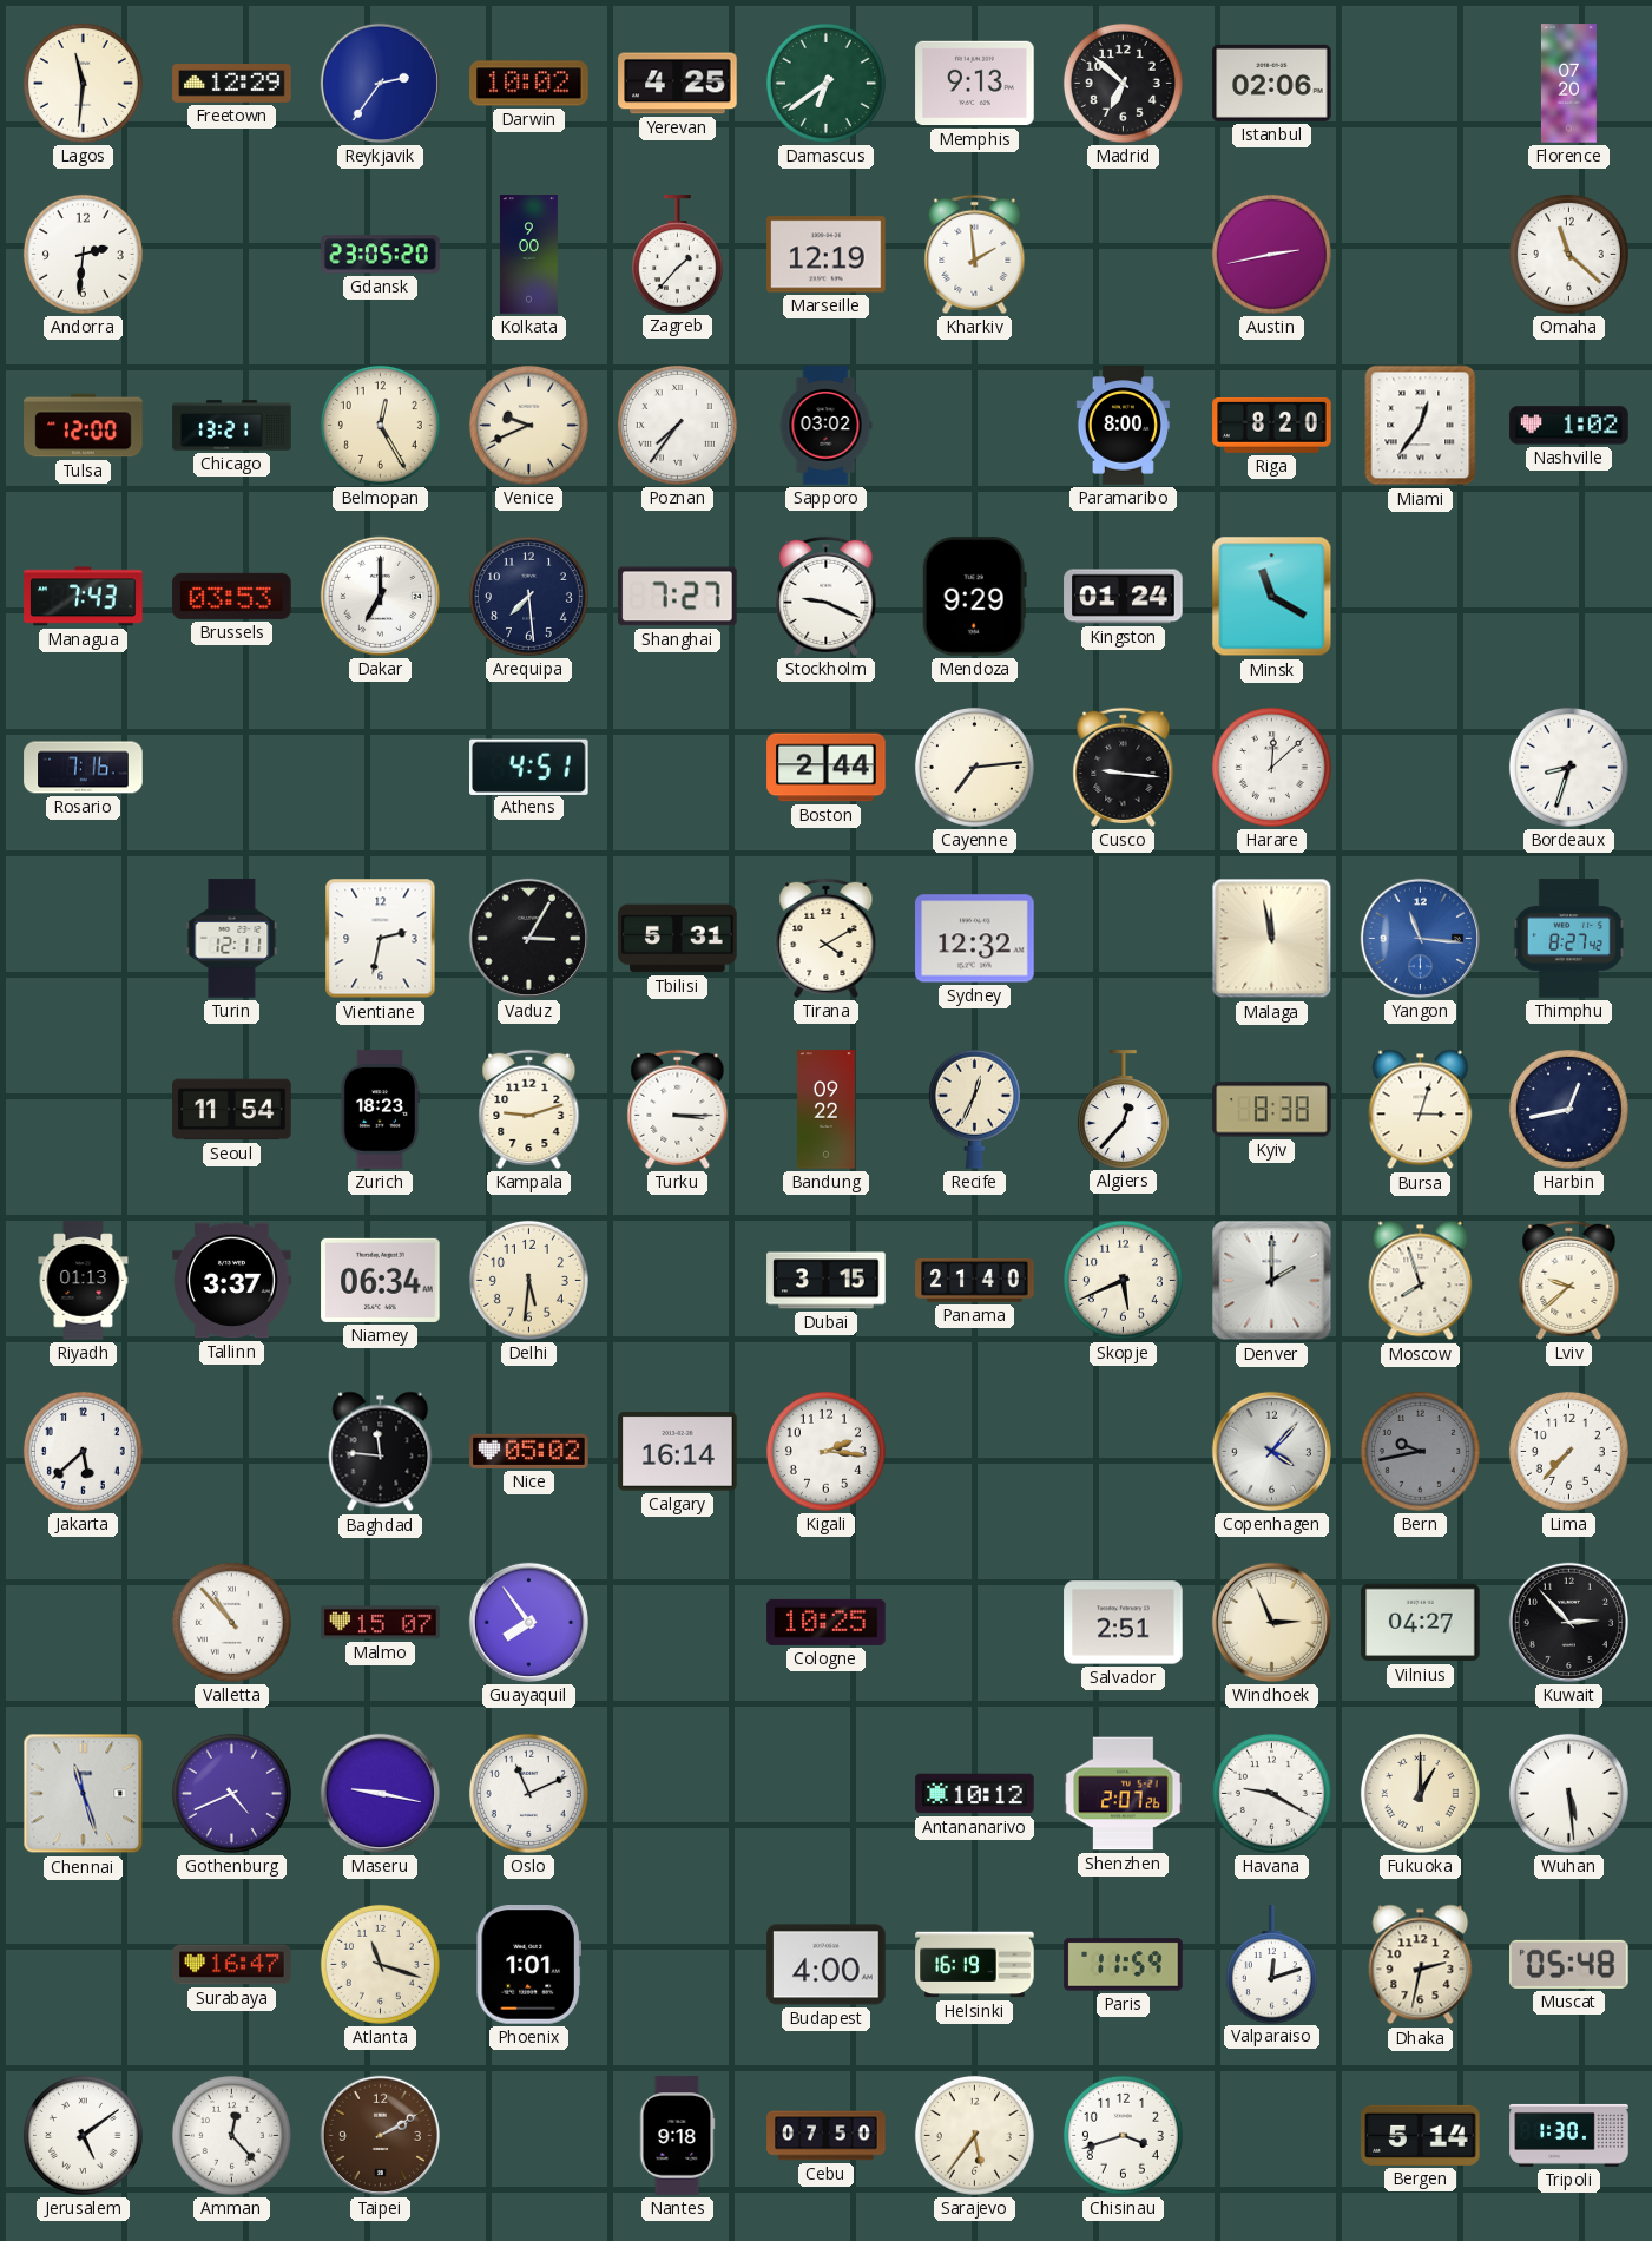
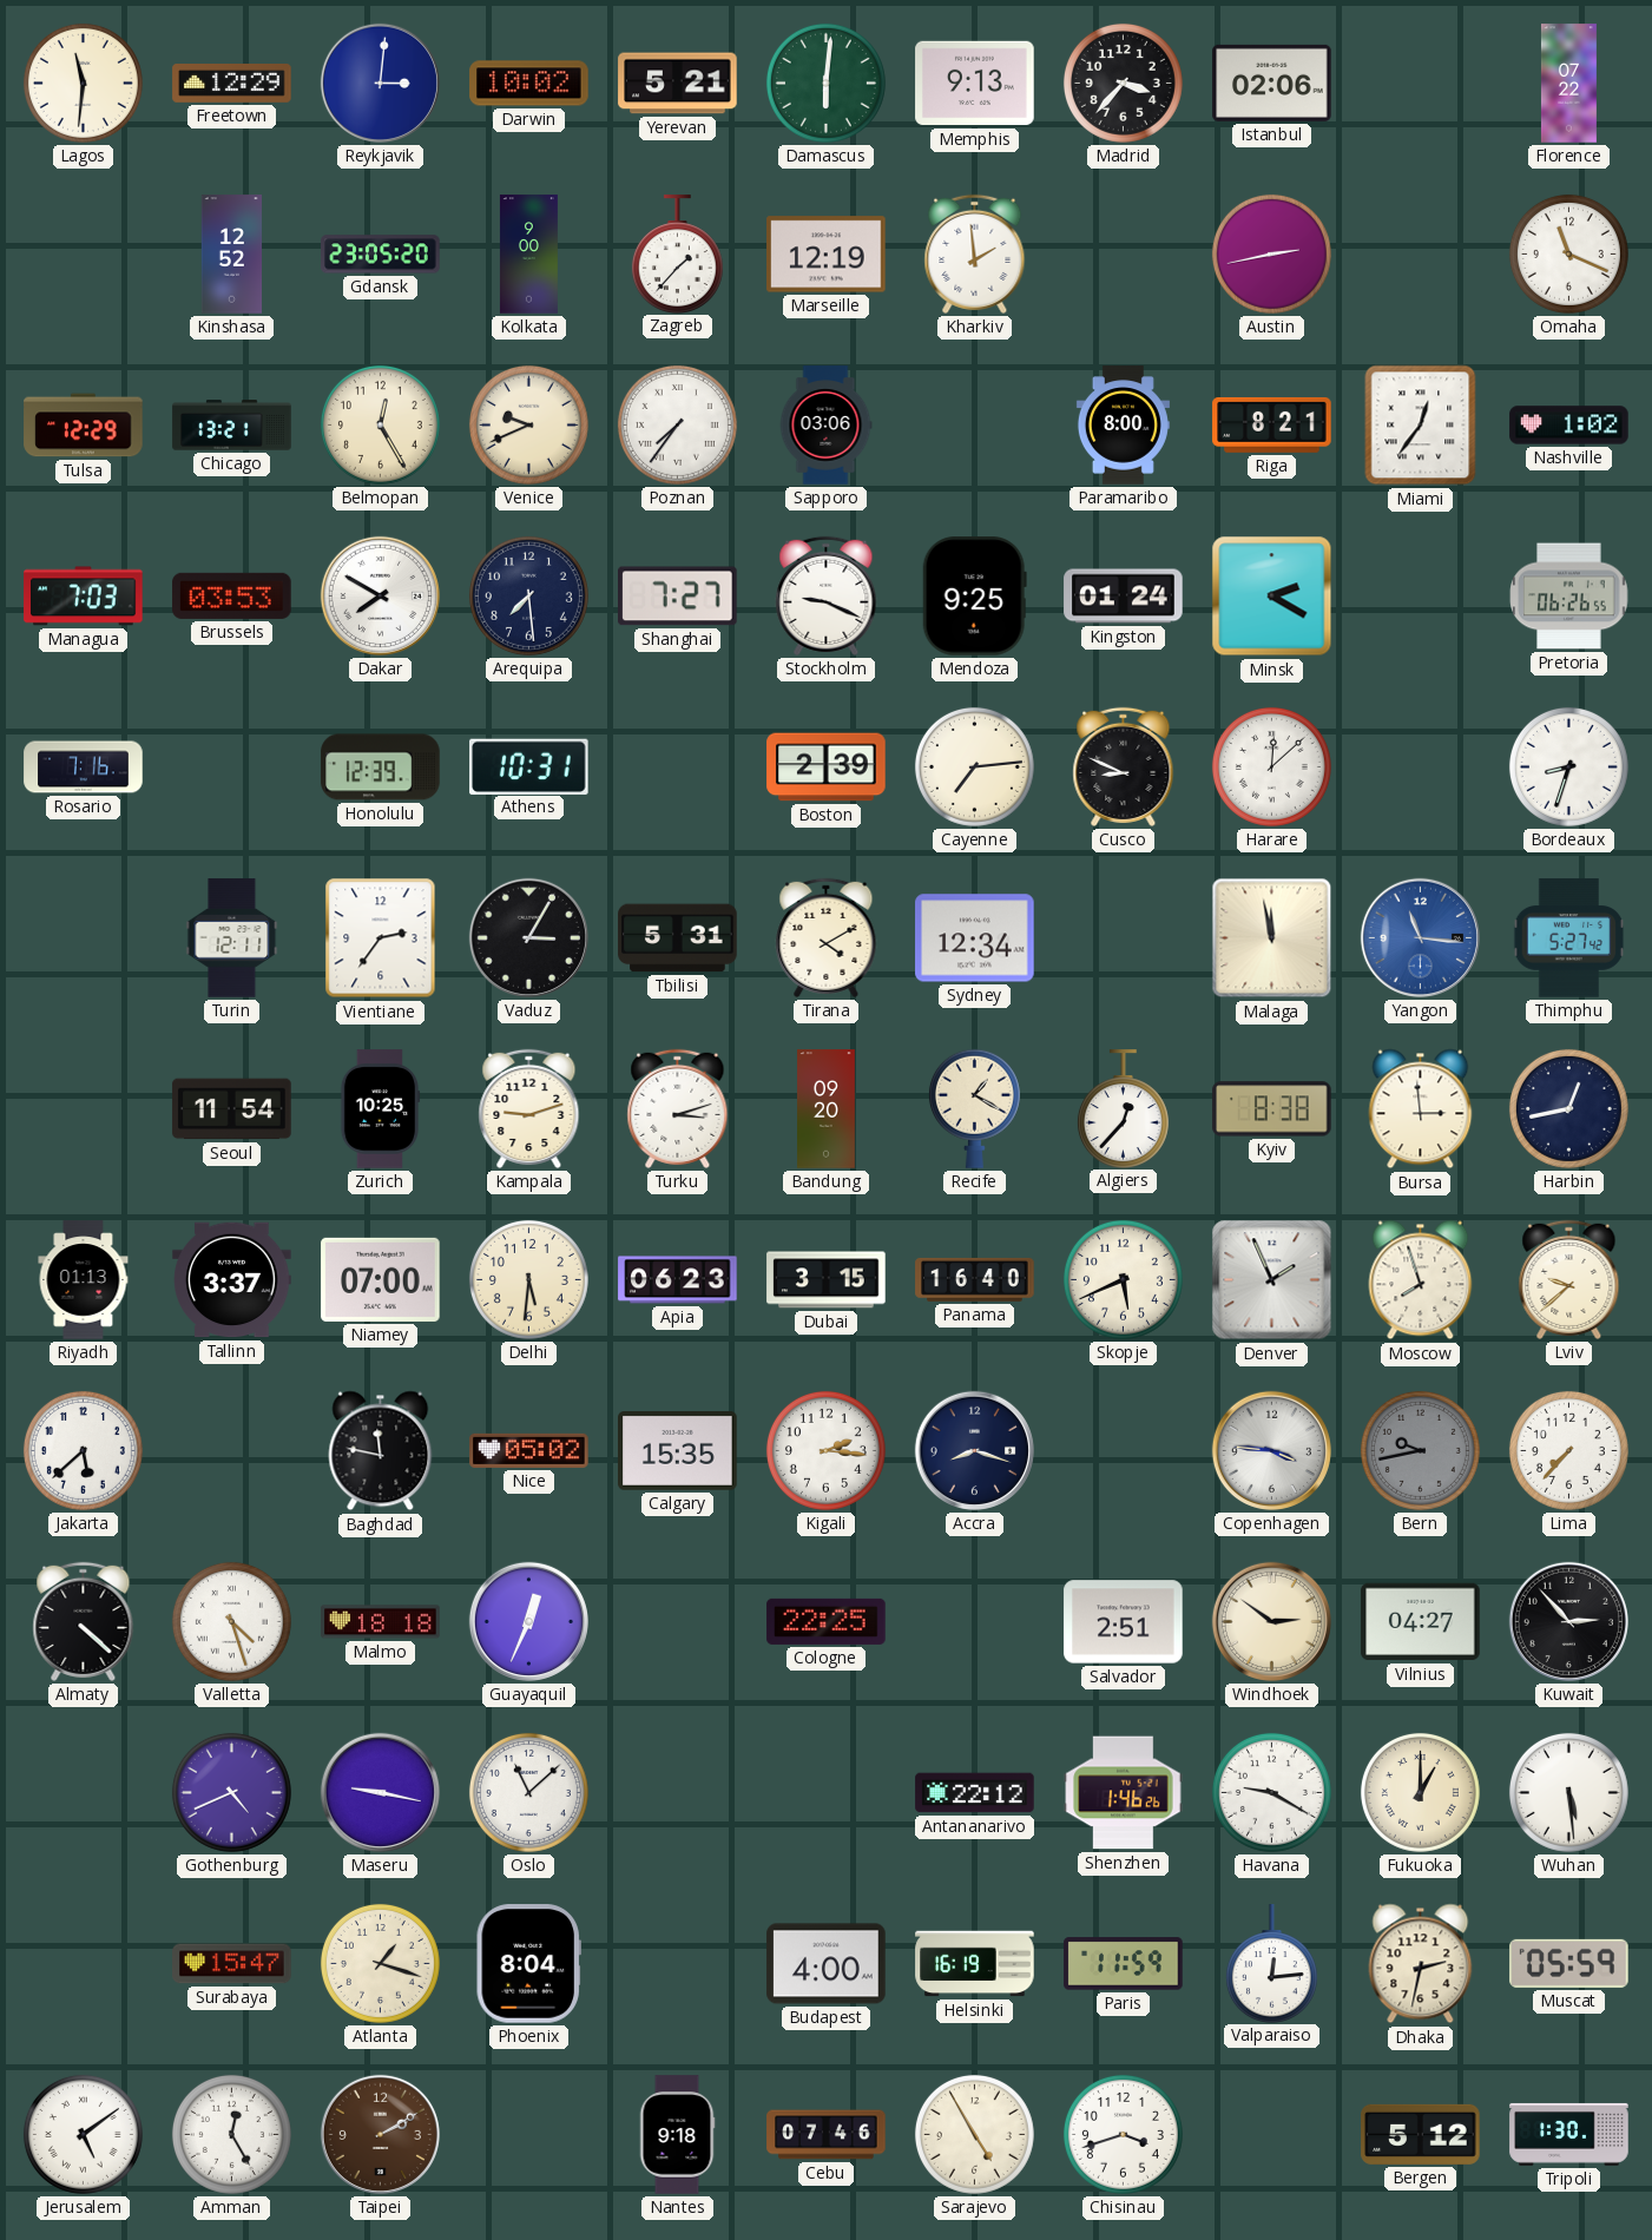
Reykjavik: 2:36 -> 3:01
Yerevan: 4:25 -> 5:21
Damascus: 6:39 -> 6:01
Madrid: 6:52 -> 3:37
Florence: 07:20 -> 07:22
Andorra: 2:31 -> none
Kinshasa: none -> 12:52
Omaha: 11:22 -> 11:19
Tulsa: 12:00 -> 12:29
Sapporo: 03:02 -> 03:06
Riga: 8:20 -> 8:21
Managua: 7:43 -> 7:03
Dakar: 7:00 -> 7:50
Mendoza: 9:29 -> 9:25
Minsk: 11:20 -> 2:20
Pretoria: none -> 06:26
Honolulu: none -> 12:39
Athens: 4:51 -> 10:31
Boston: 2:44 -> 2:39
Cusco: 9:16 -> 8:49
Vientiane: 2:32 -> 2:36
Sydney: 12:32 -> 12:34
Thimphu: 8:27 -> 5:27
Zurich: 18:23 -> 10:25
Turku: 3:15 -> 3:12
Bandung: 09:22 -> 09:20
Recife: 12:34 -> 1:20
Bursa: 3:03 -> 2:59
Niamey: 06:34 -> 07:00
Apia: none -> 06:23
Panama: 21:40 -> 16:40
Denver: 2:00 -> 1:56
Baghdad: 11:46 -> 11:47
Calgary: 16:14 -> 15:35
Accra: none -> 8:18
Copenhagen: 4:07 -> 3:46
Almaty: none -> 4:22
Valletta: 10:53 -> 4:27
Malmo: 15:07 -> 18:18
Guayaquil: 7:54 -> 12:34
Cologne: 10:25 -> 22:25
Windhoek: 2:56 -> 2:51
Chennai: 11:27 -> none
Oslo: 11:11 -> 11:08
Antananarivo: 10:12 -> 22:12
Shenzhen: 2:07 -> 1:46
Surabaya: 16:47 -> 15:47
Atlanta: 11:18 -> 1:18
Phoenix: 1:01 -> 8:04
Valparaiso: 12:12 -> 12:14
Muscat: 05:48 -> 05:59
Amman: 12:23 -> 12:25
Cebu: 07:50 -> 07:46
Sarajevo: 5:36 -> 4:55
Bergen: 5:14 -> 5:12
